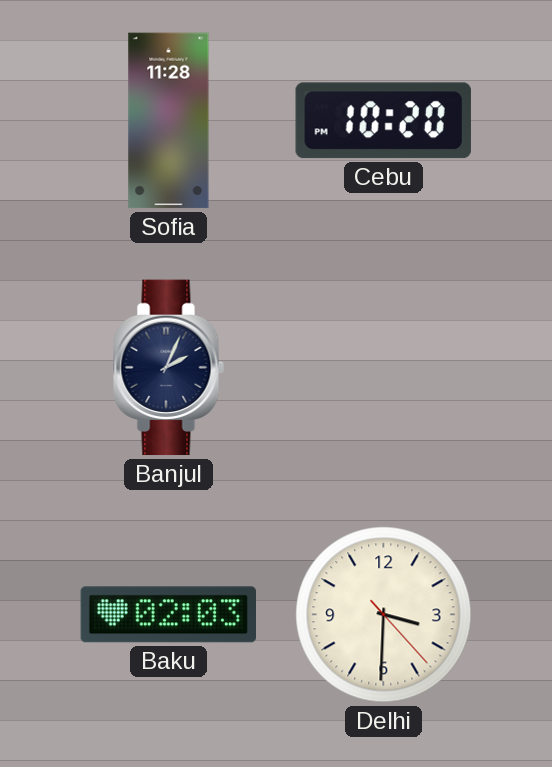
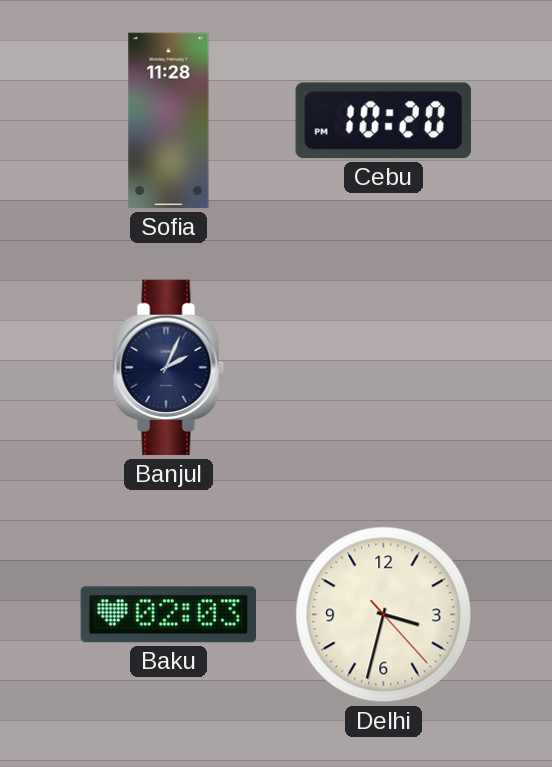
Delhi: 3:30 -> 3:32
